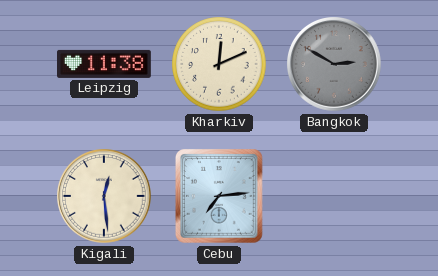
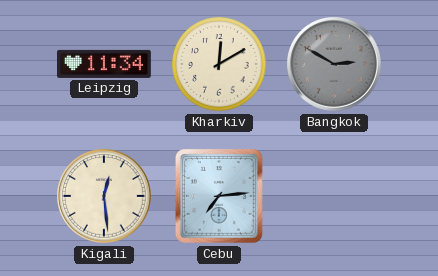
Leipzig: 11:38 -> 11:34
Kharkiv: 12:11 -> 12:10
